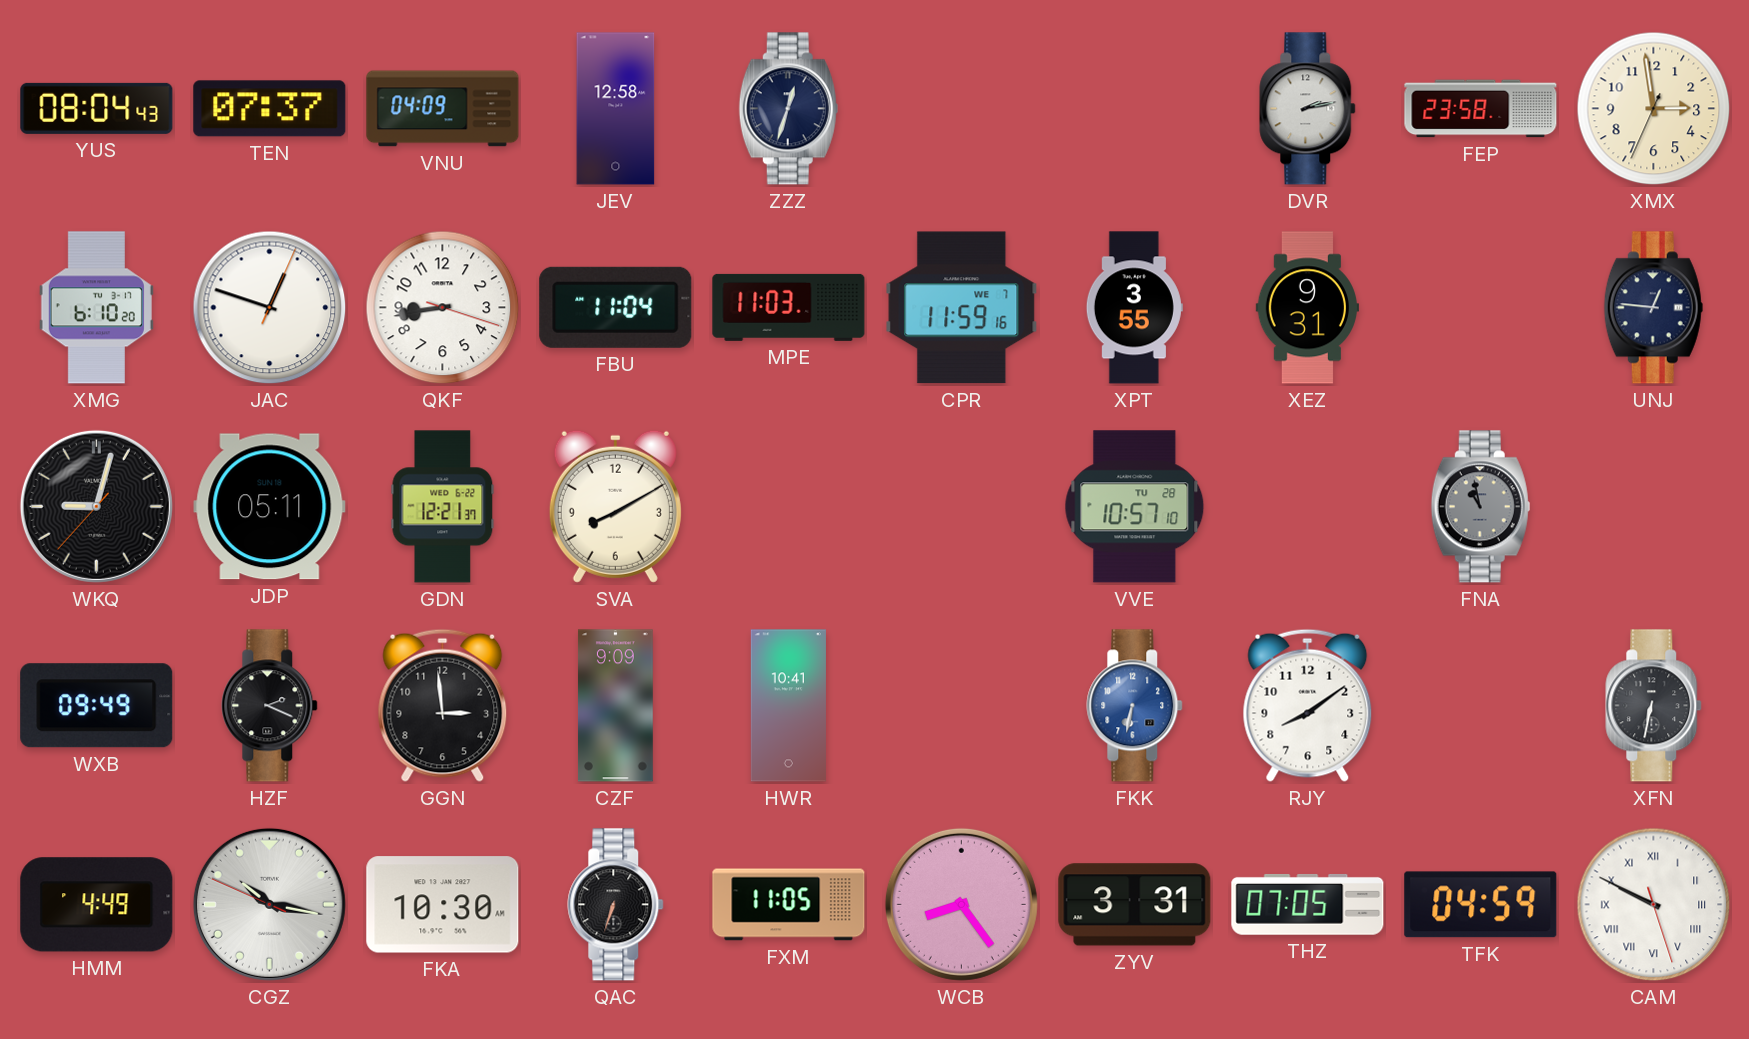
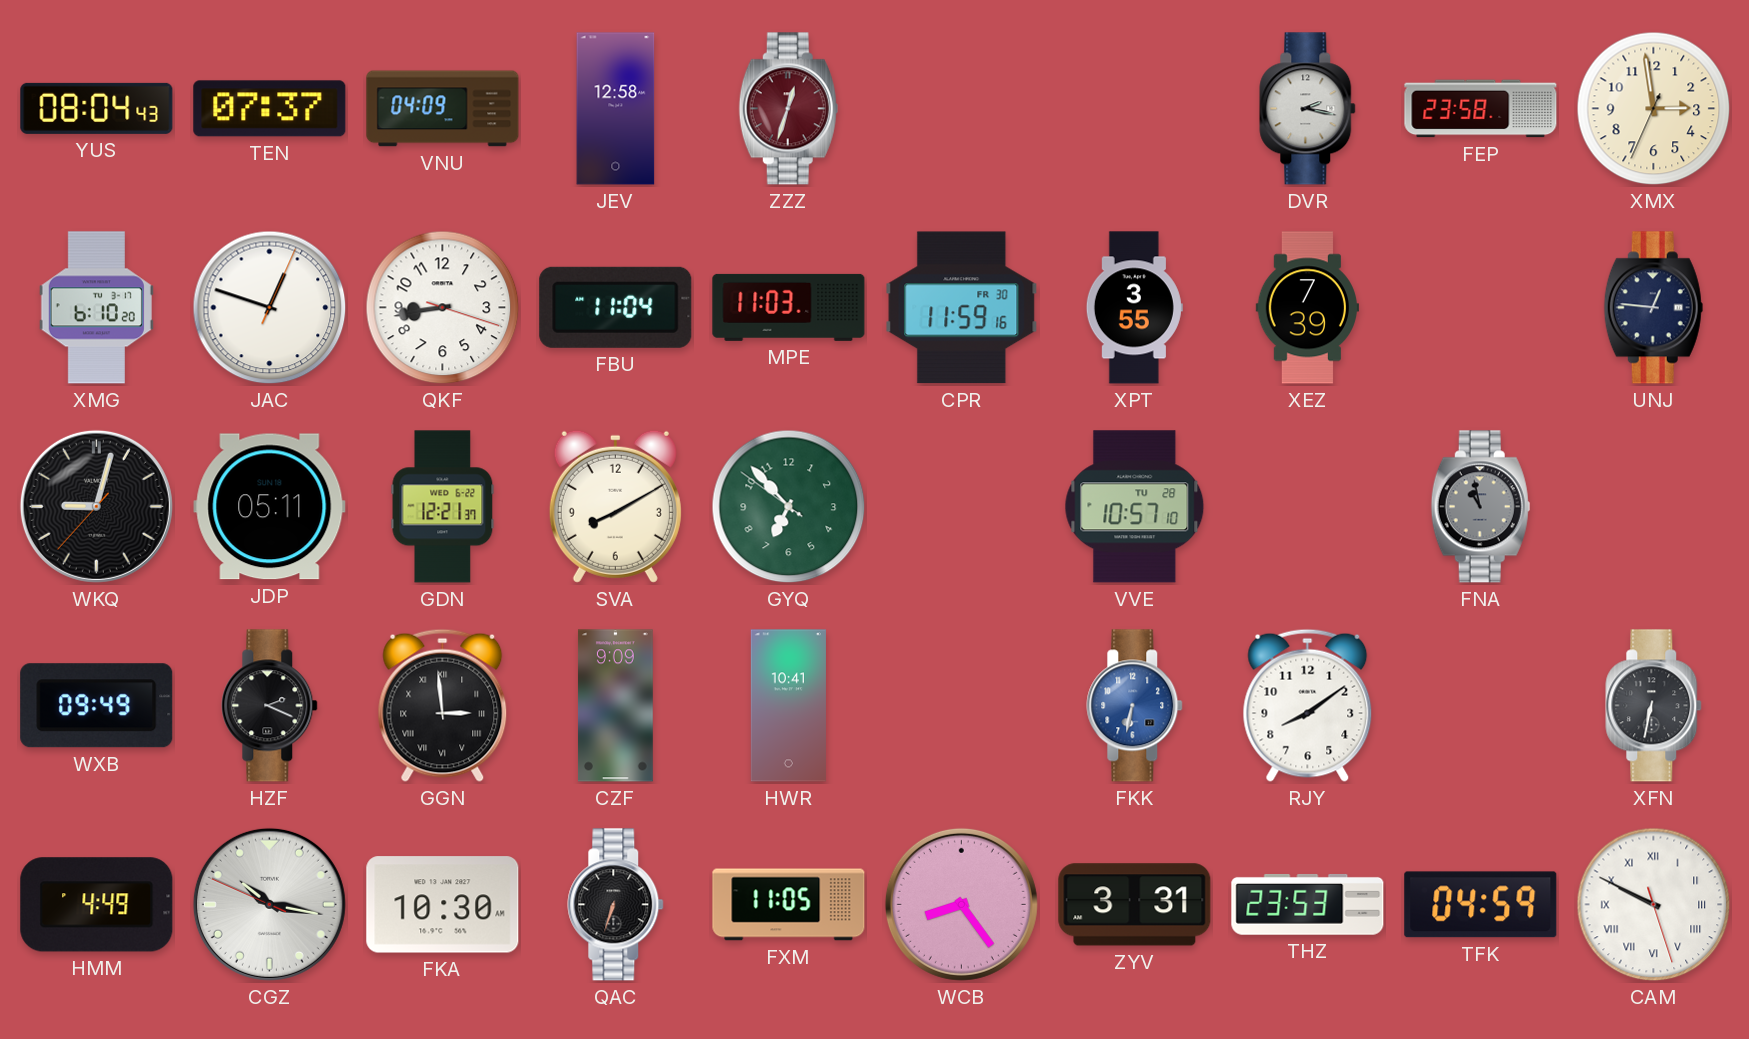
ZZZ dial: navy -> burgundy
DVR: 2:13 -> 2:17
CPR date: WE 7 -> FR 30
XEZ: 9:31 -> 7:39
GYQ: none -> 6:52
GGN numerals: Arabic -> Roman
THZ: 07:05 -> 23:53
